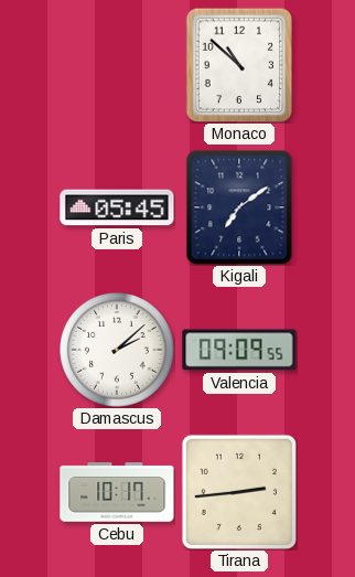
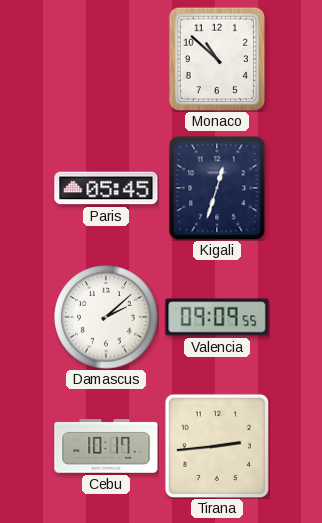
Kigali: 7:09 -> 12:33
